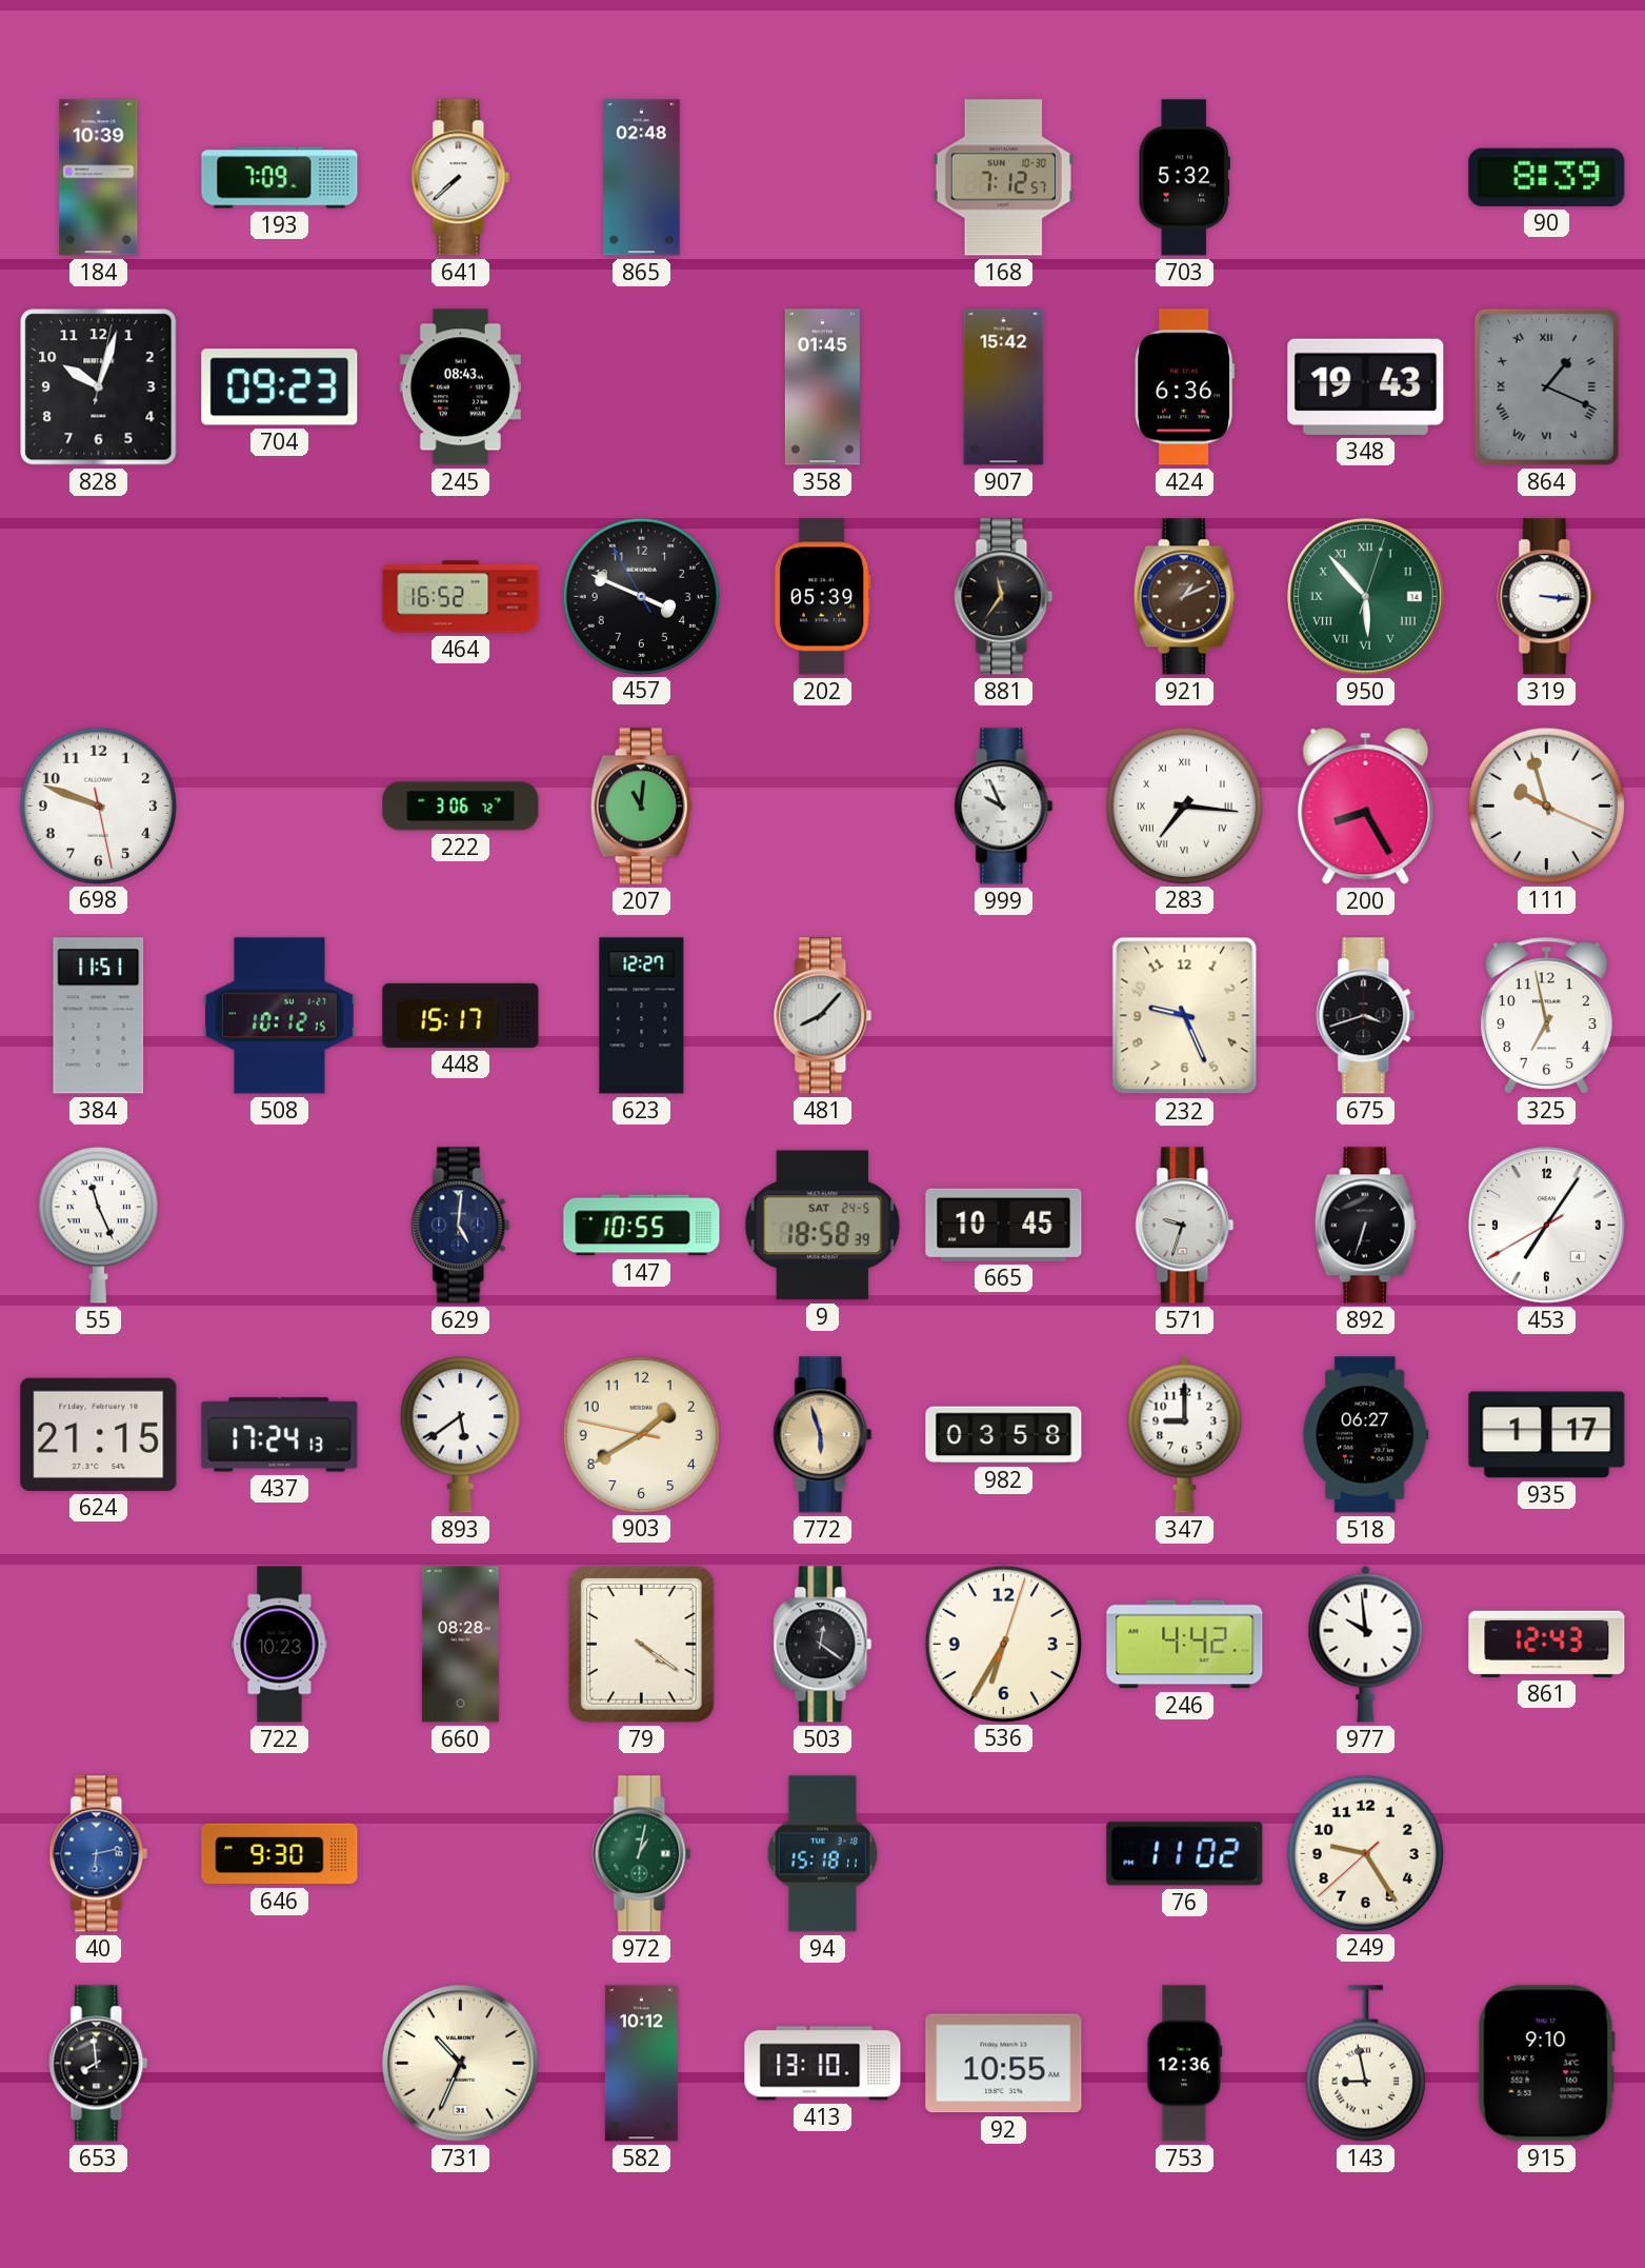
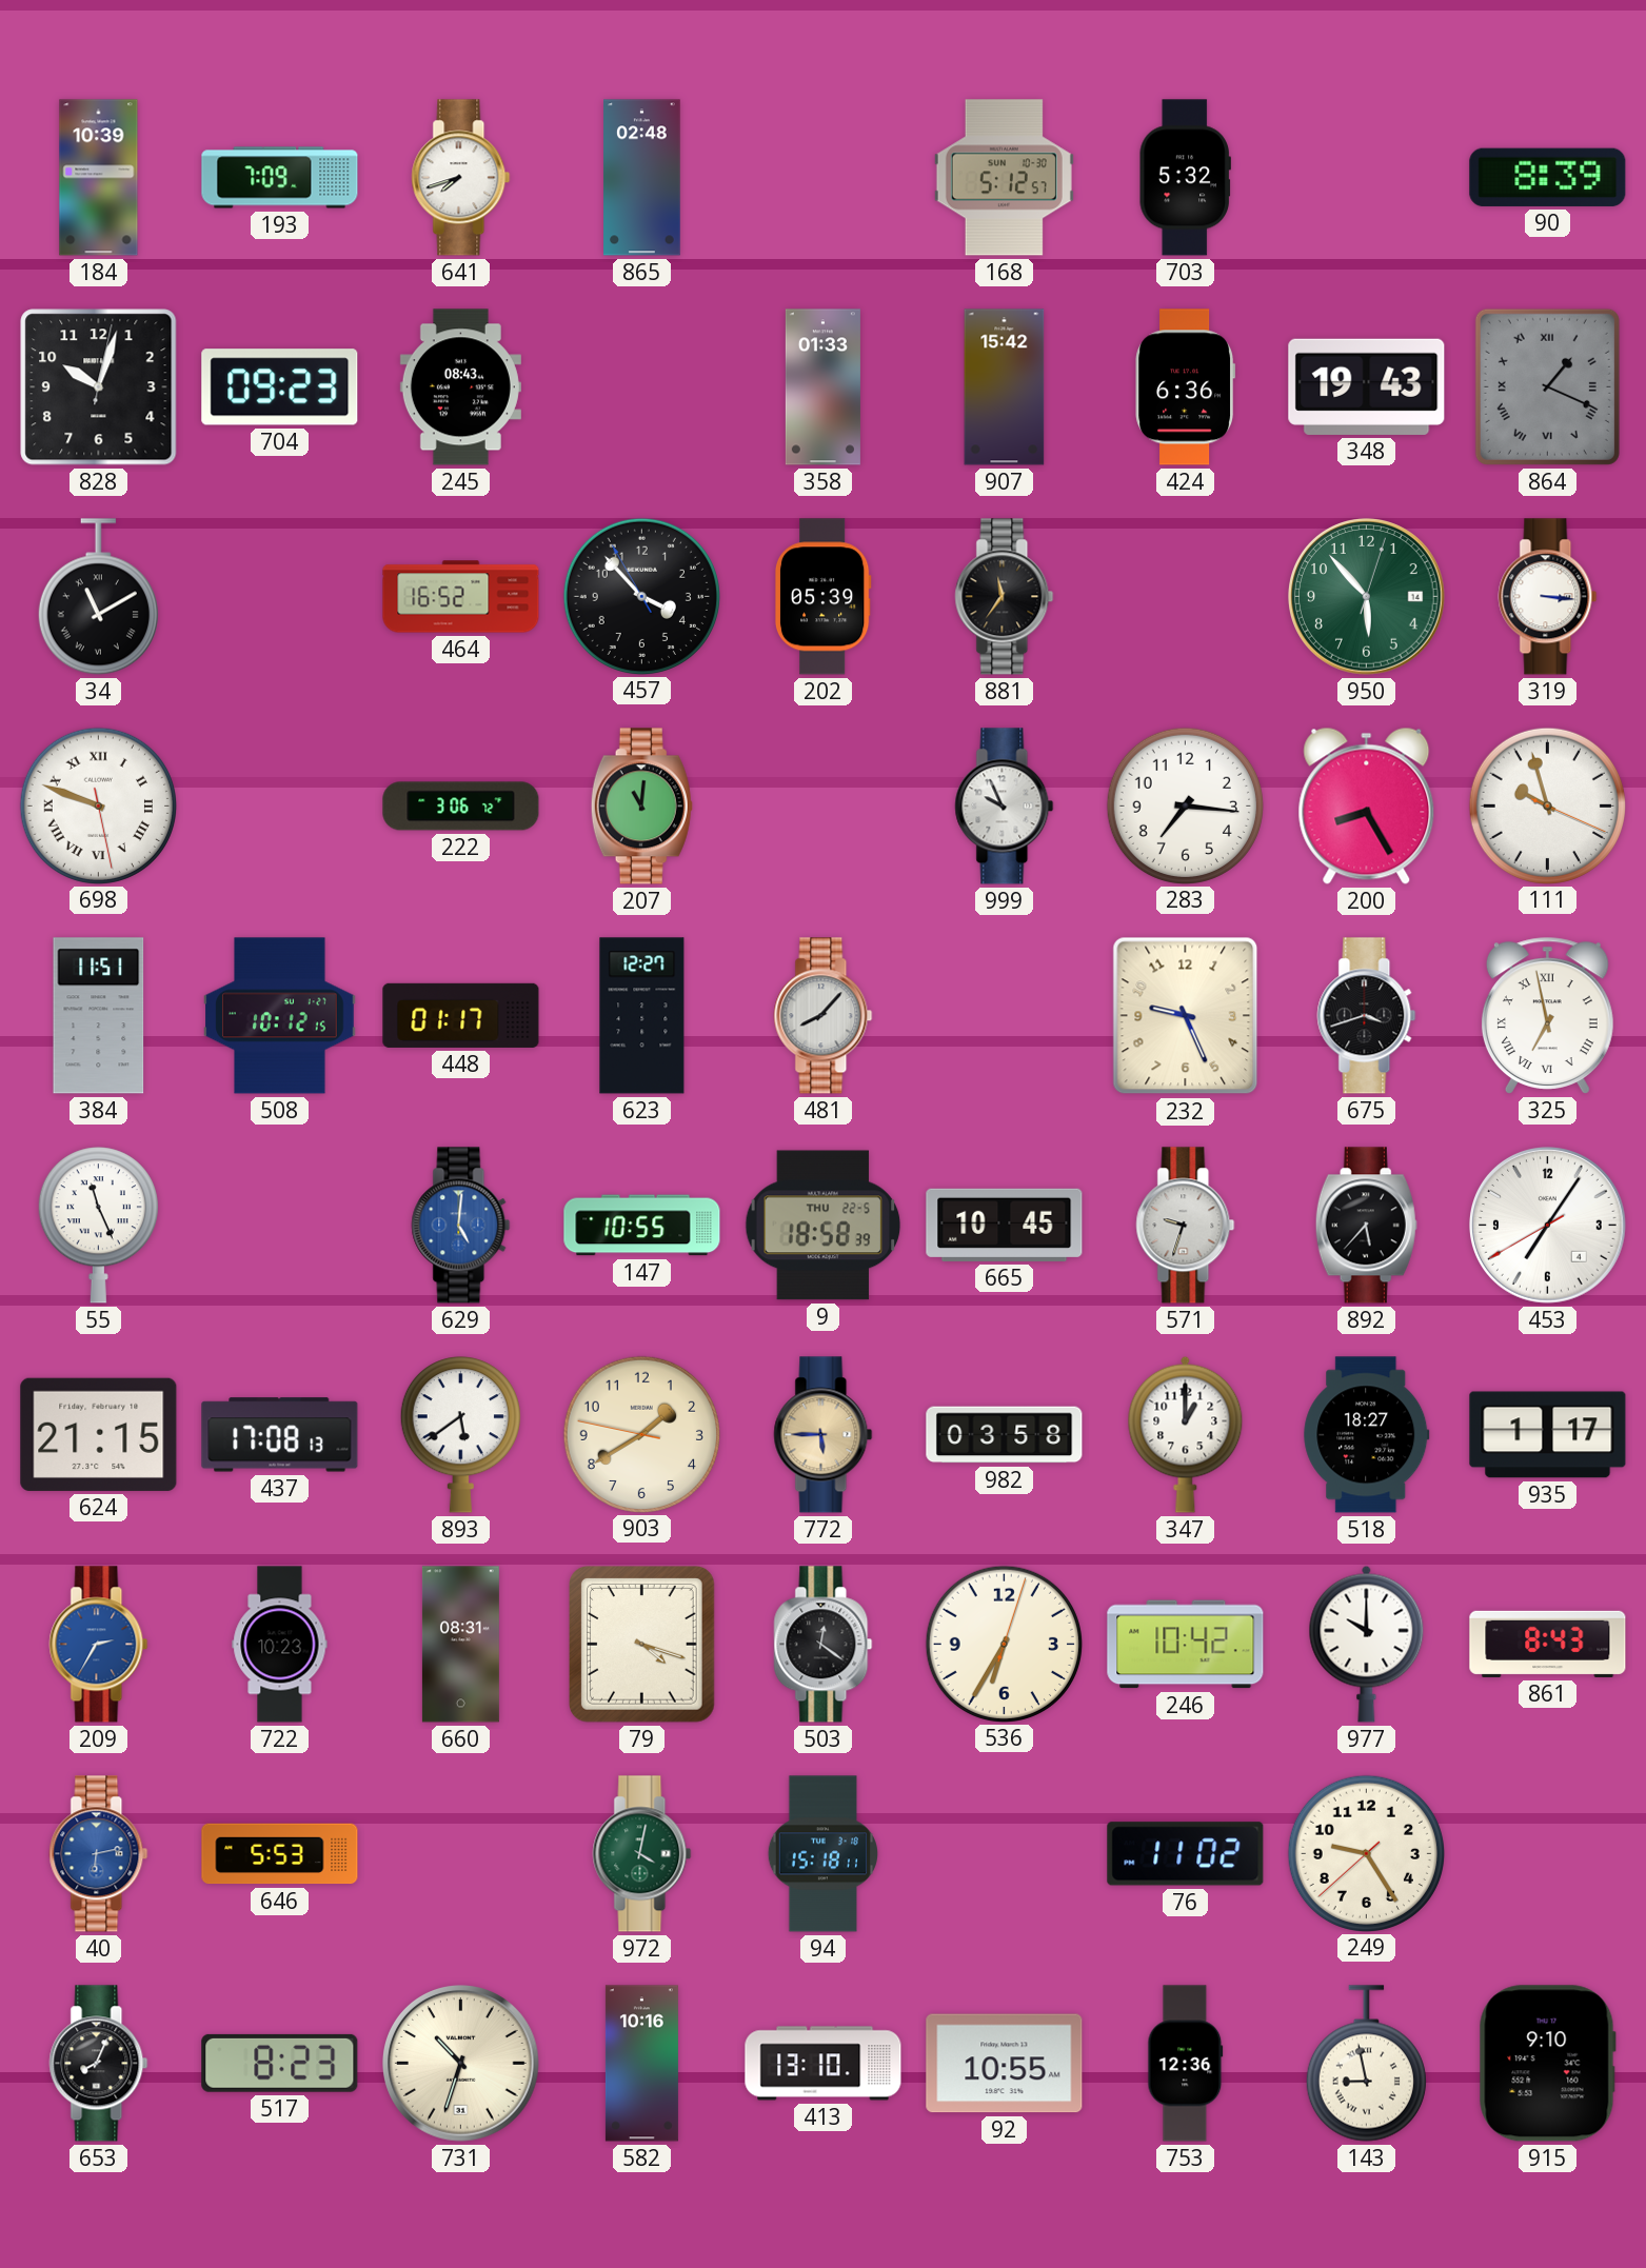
641: 7:38 -> 7:42
168: 7:12 -> 5:12
358: 01:45 -> 01:33
34: none -> 11:10
457: 3:48 -> 3:52
921: 1:11 -> none
950 numerals: Roman -> Arabic
698 numerals: Arabic -> Roman
283 numerals: Roman -> Arabic
448: 15:17 -> 01:17
325 numerals: Arabic -> Roman
629 dial: navy -> blue
9 date: SAT 24-5 -> THU 22-5
892: 6:33 -> 5:37
437: 17:24 -> 17:08
772: 5:57 -> 5:45
347: 9:00 -> 1:00
518: 06:27 -> 18:27
209: none -> 2:35
660: 08:28 -> 08:31
79: 4:21 -> 4:18
246: 4:42 -> 10:42
977: 9:59 -> 10:00
861: 12:43 -> 8:43
646: 9:30 -> 5:53
972: 1:02 -> 4:02
653: 7:59 -> 8:04
517: none -> 8:23
731: 10:34 -> 10:33
582: 10:12 -> 10:16
